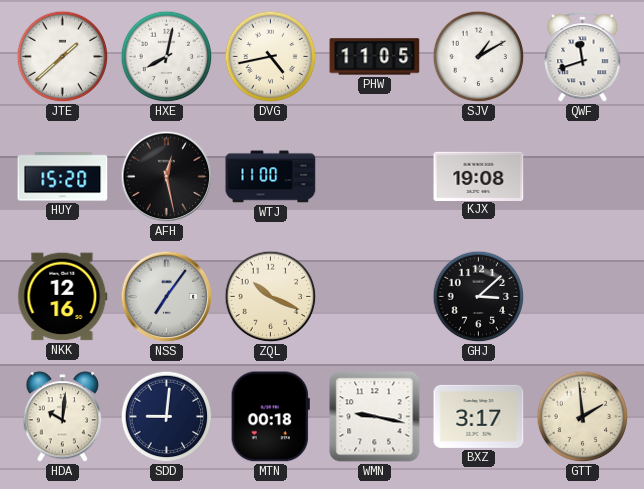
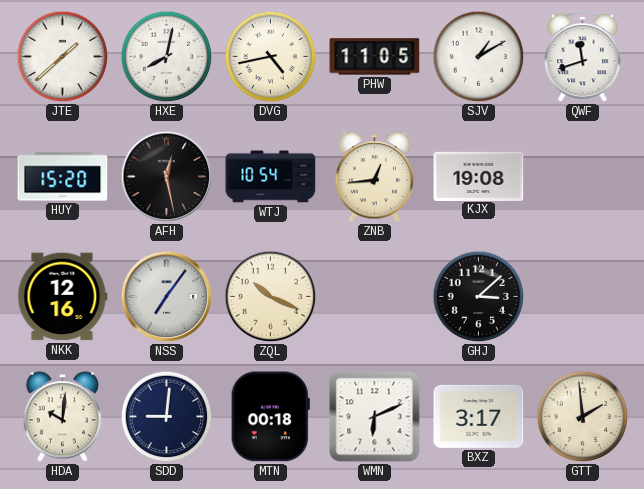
WTJ: 11:00 -> 10:54
ZNB: none -> 12:44
WMN: 9:17 -> 6:11
